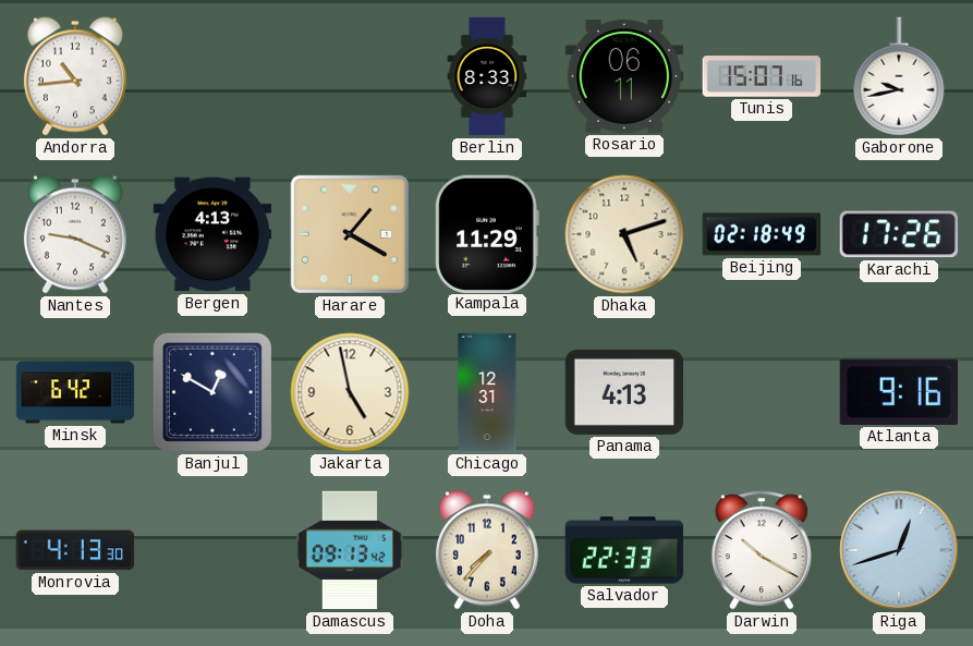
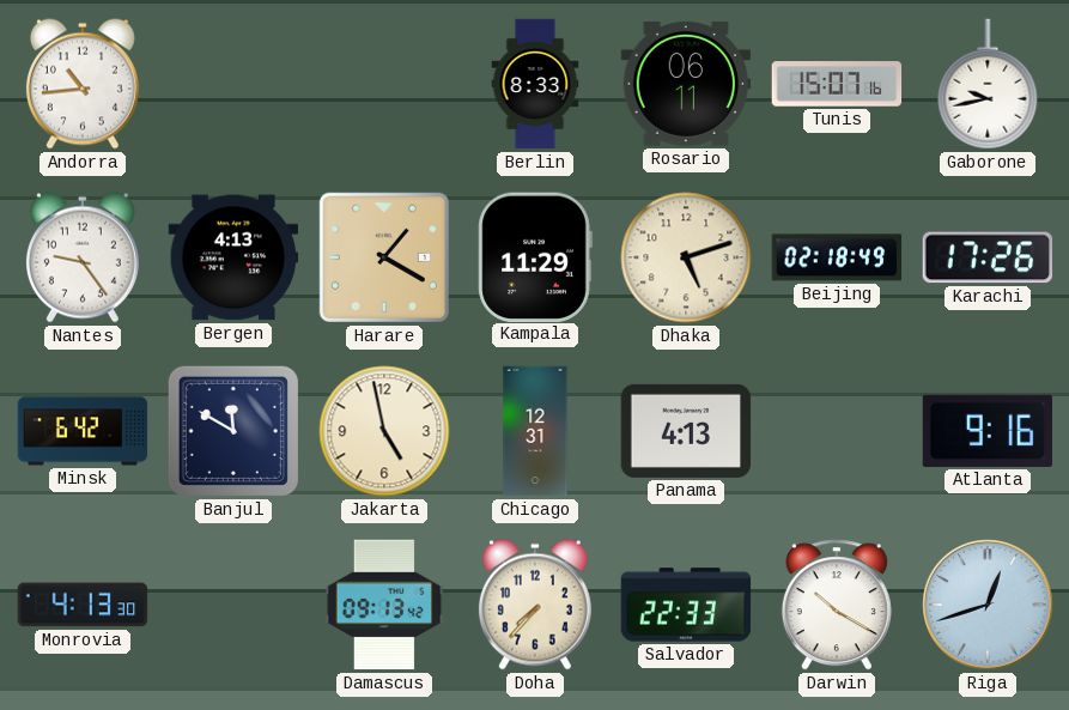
Nantes: 9:19 -> 9:24
Banjul: 12:50 -> 11:50
